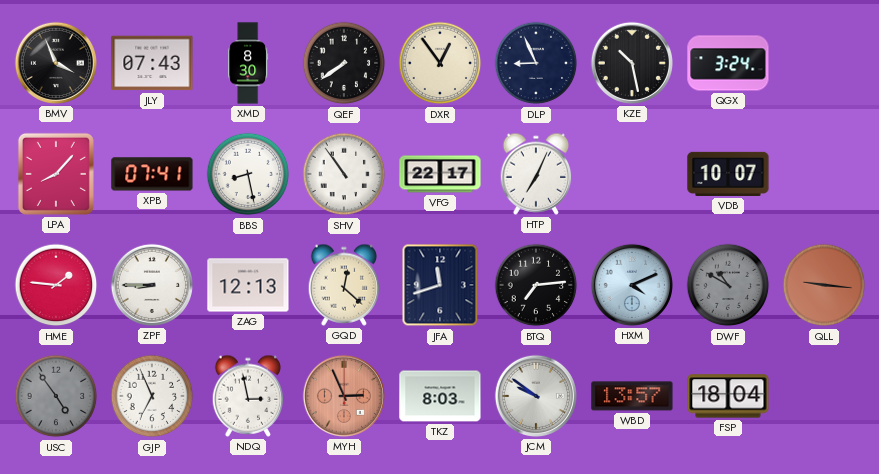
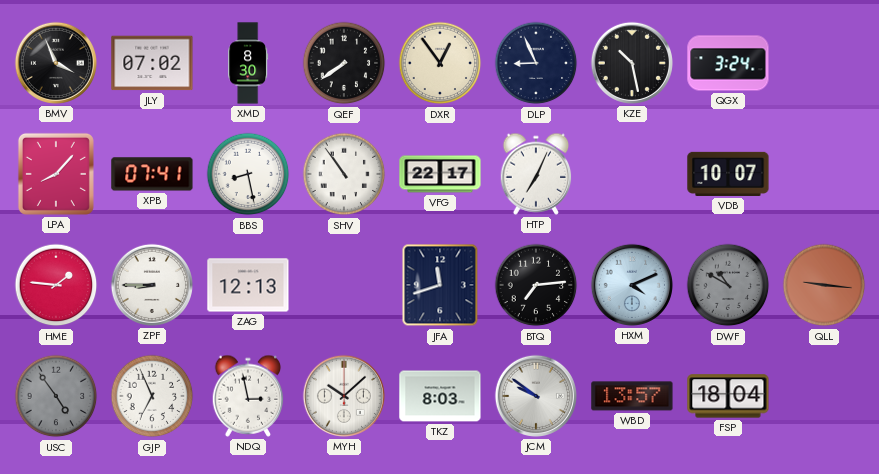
JLY: 07:43 -> 07:02
GQD: 12:22 -> none
MYH: 2:56 -> 10:08
MYH dial: salmon -> white
